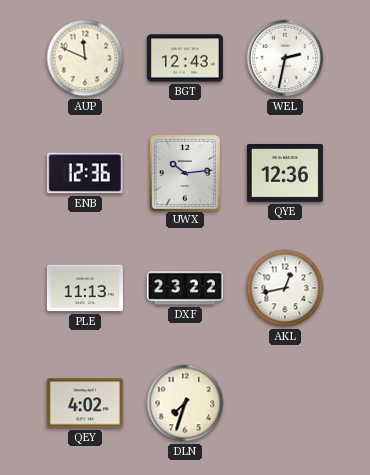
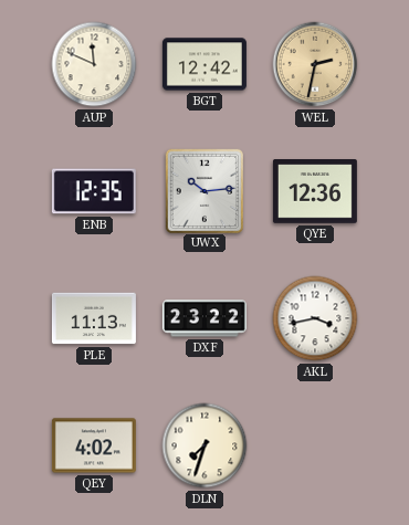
BGT: 12:43 -> 12:42
WEL dial: white -> champagne
ENB: 12:36 -> 12:35
AKL: 12:43 -> 3:43
